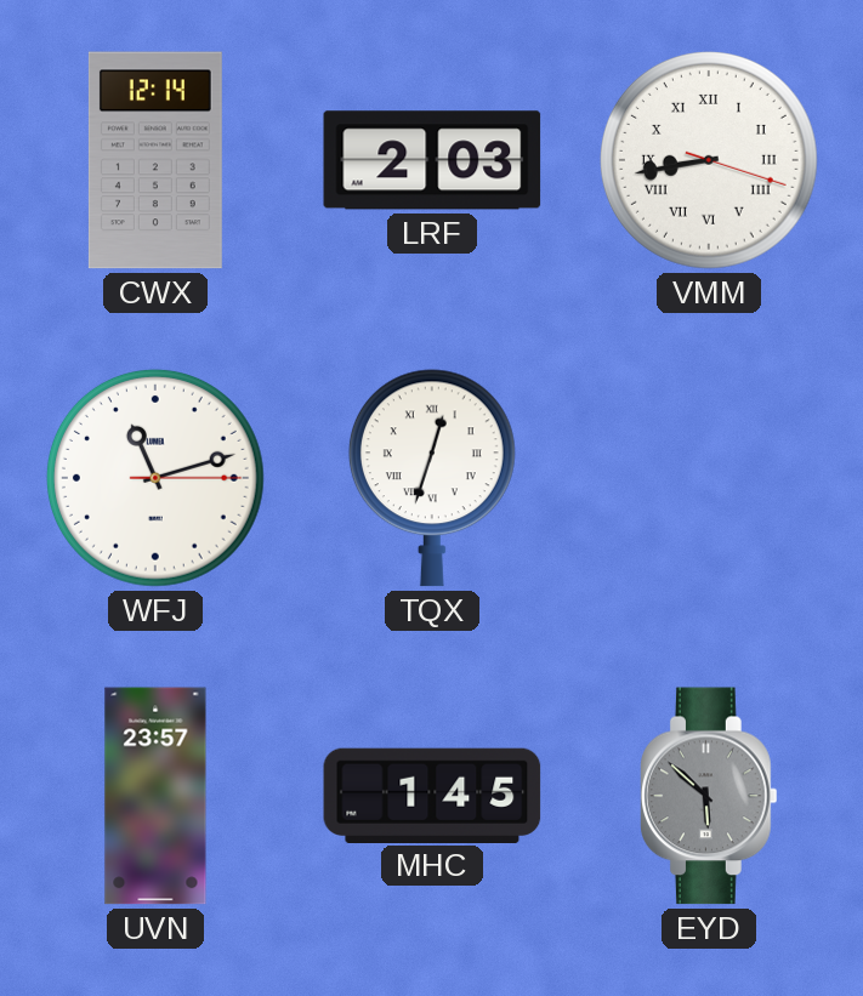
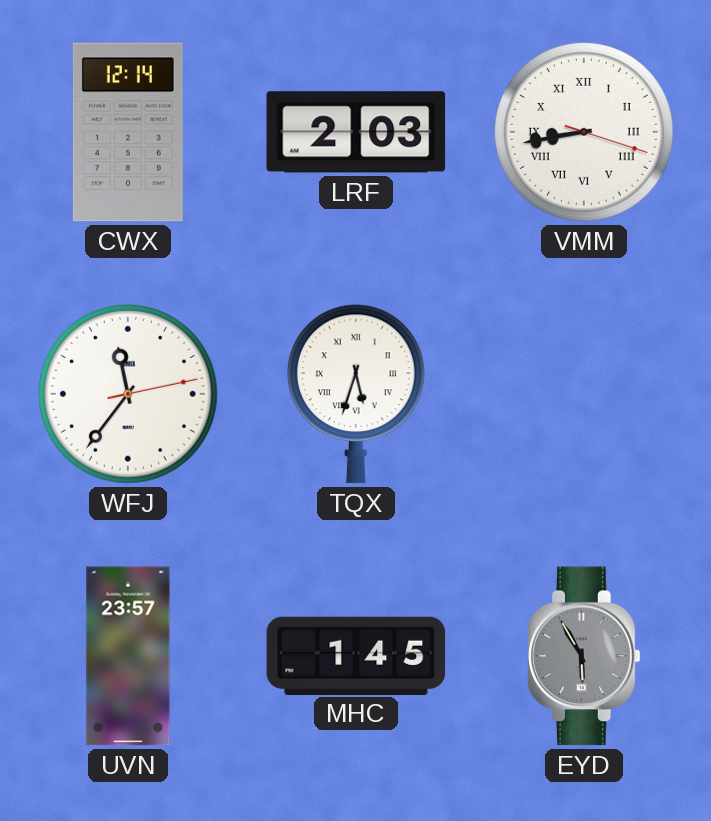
WFJ: 11:12 -> 11:36
TQX: 12:33 -> 5:33
EYD: 5:52 -> 5:55
